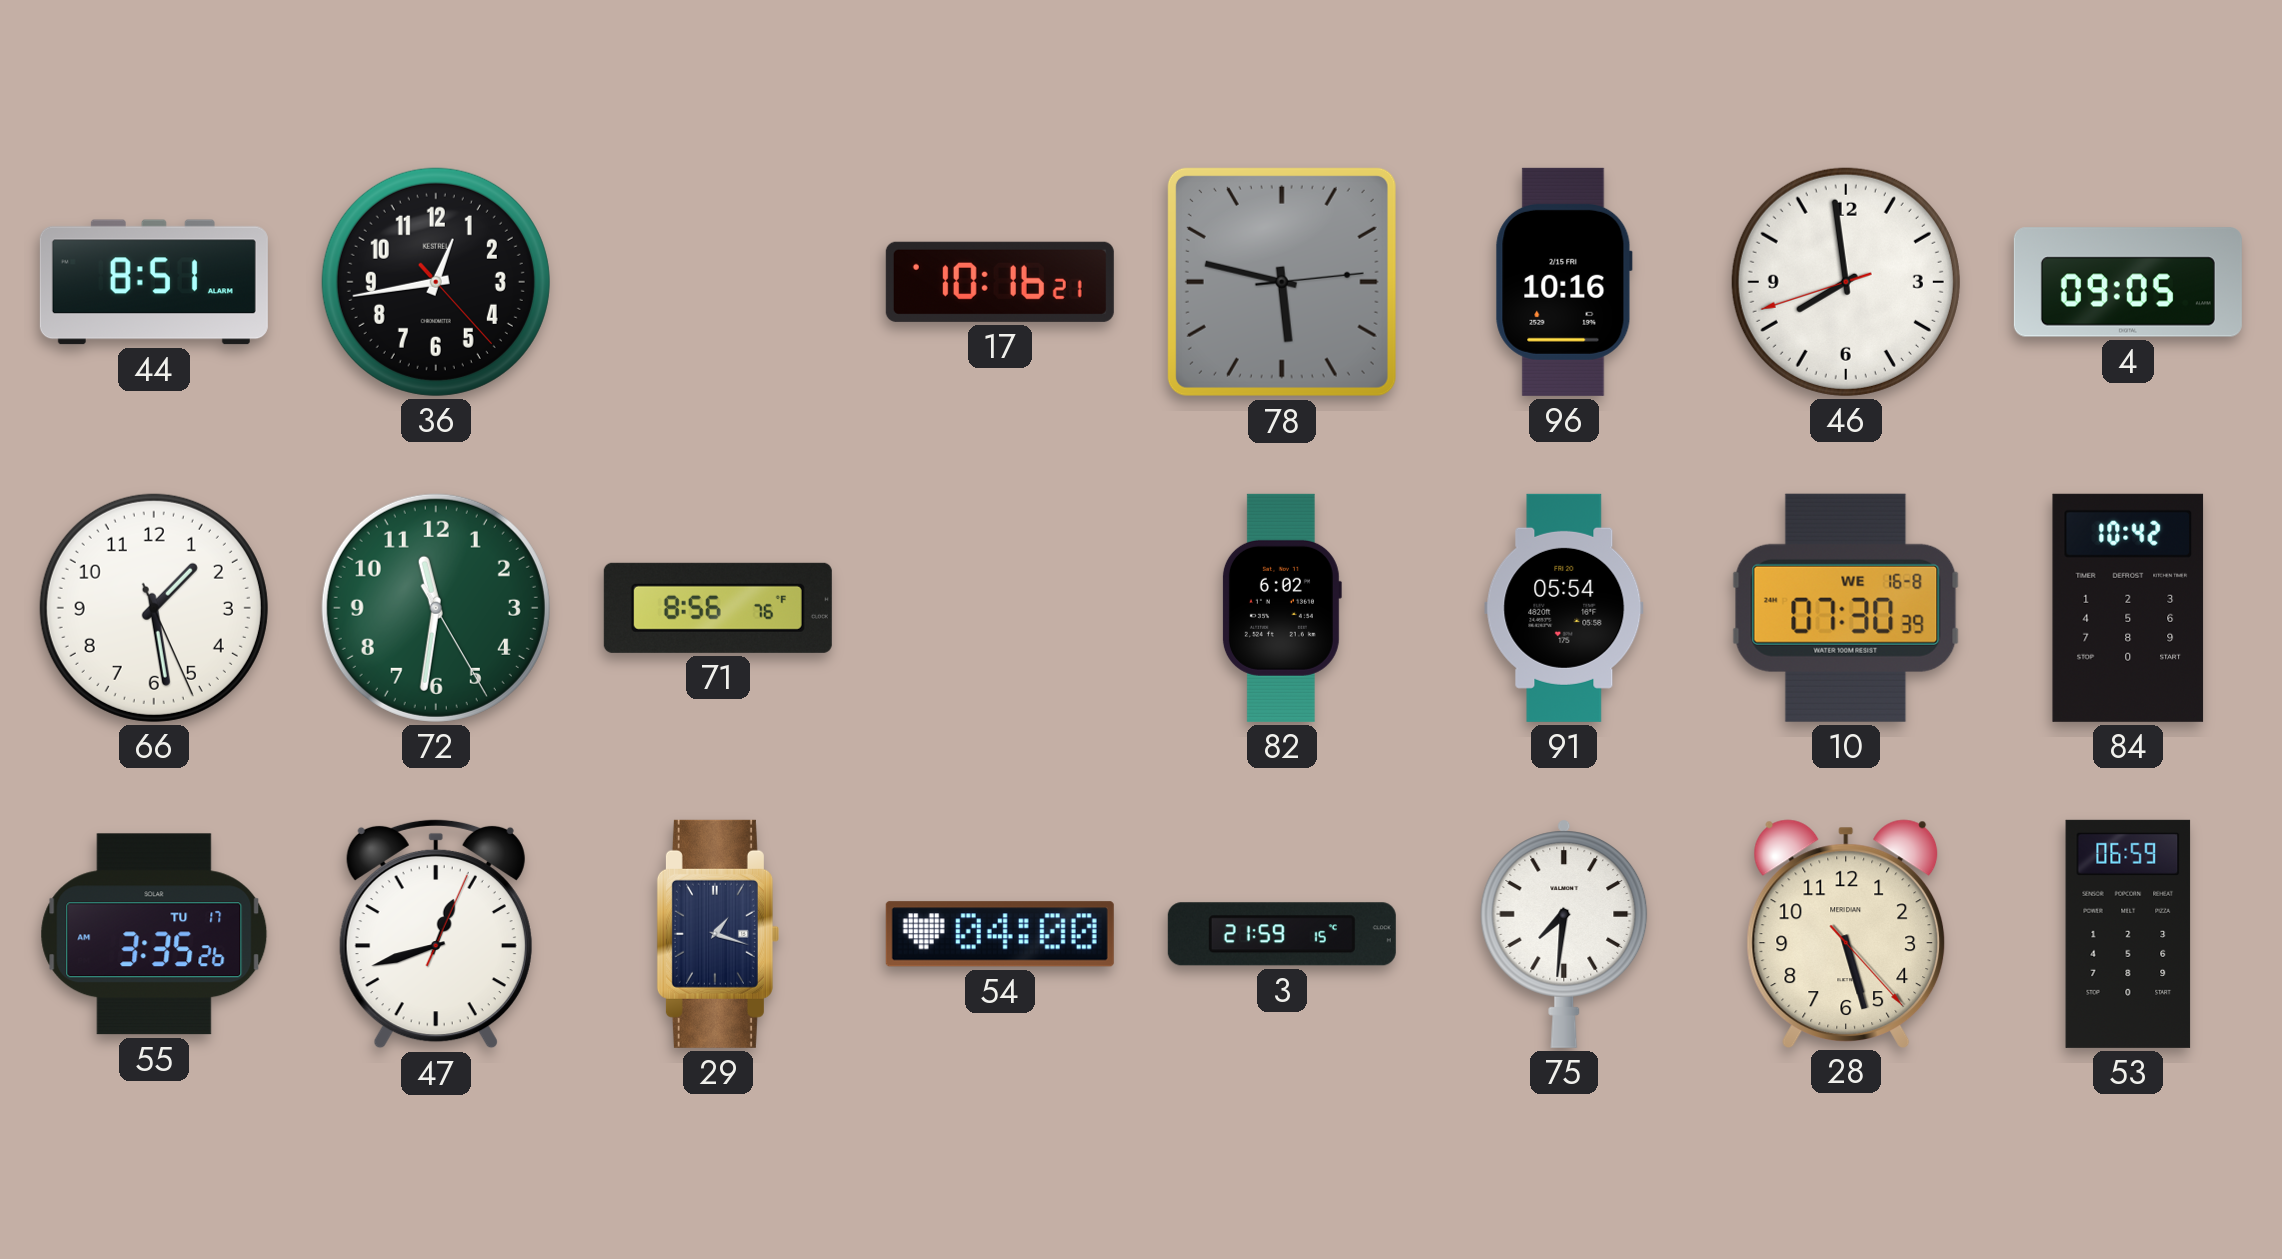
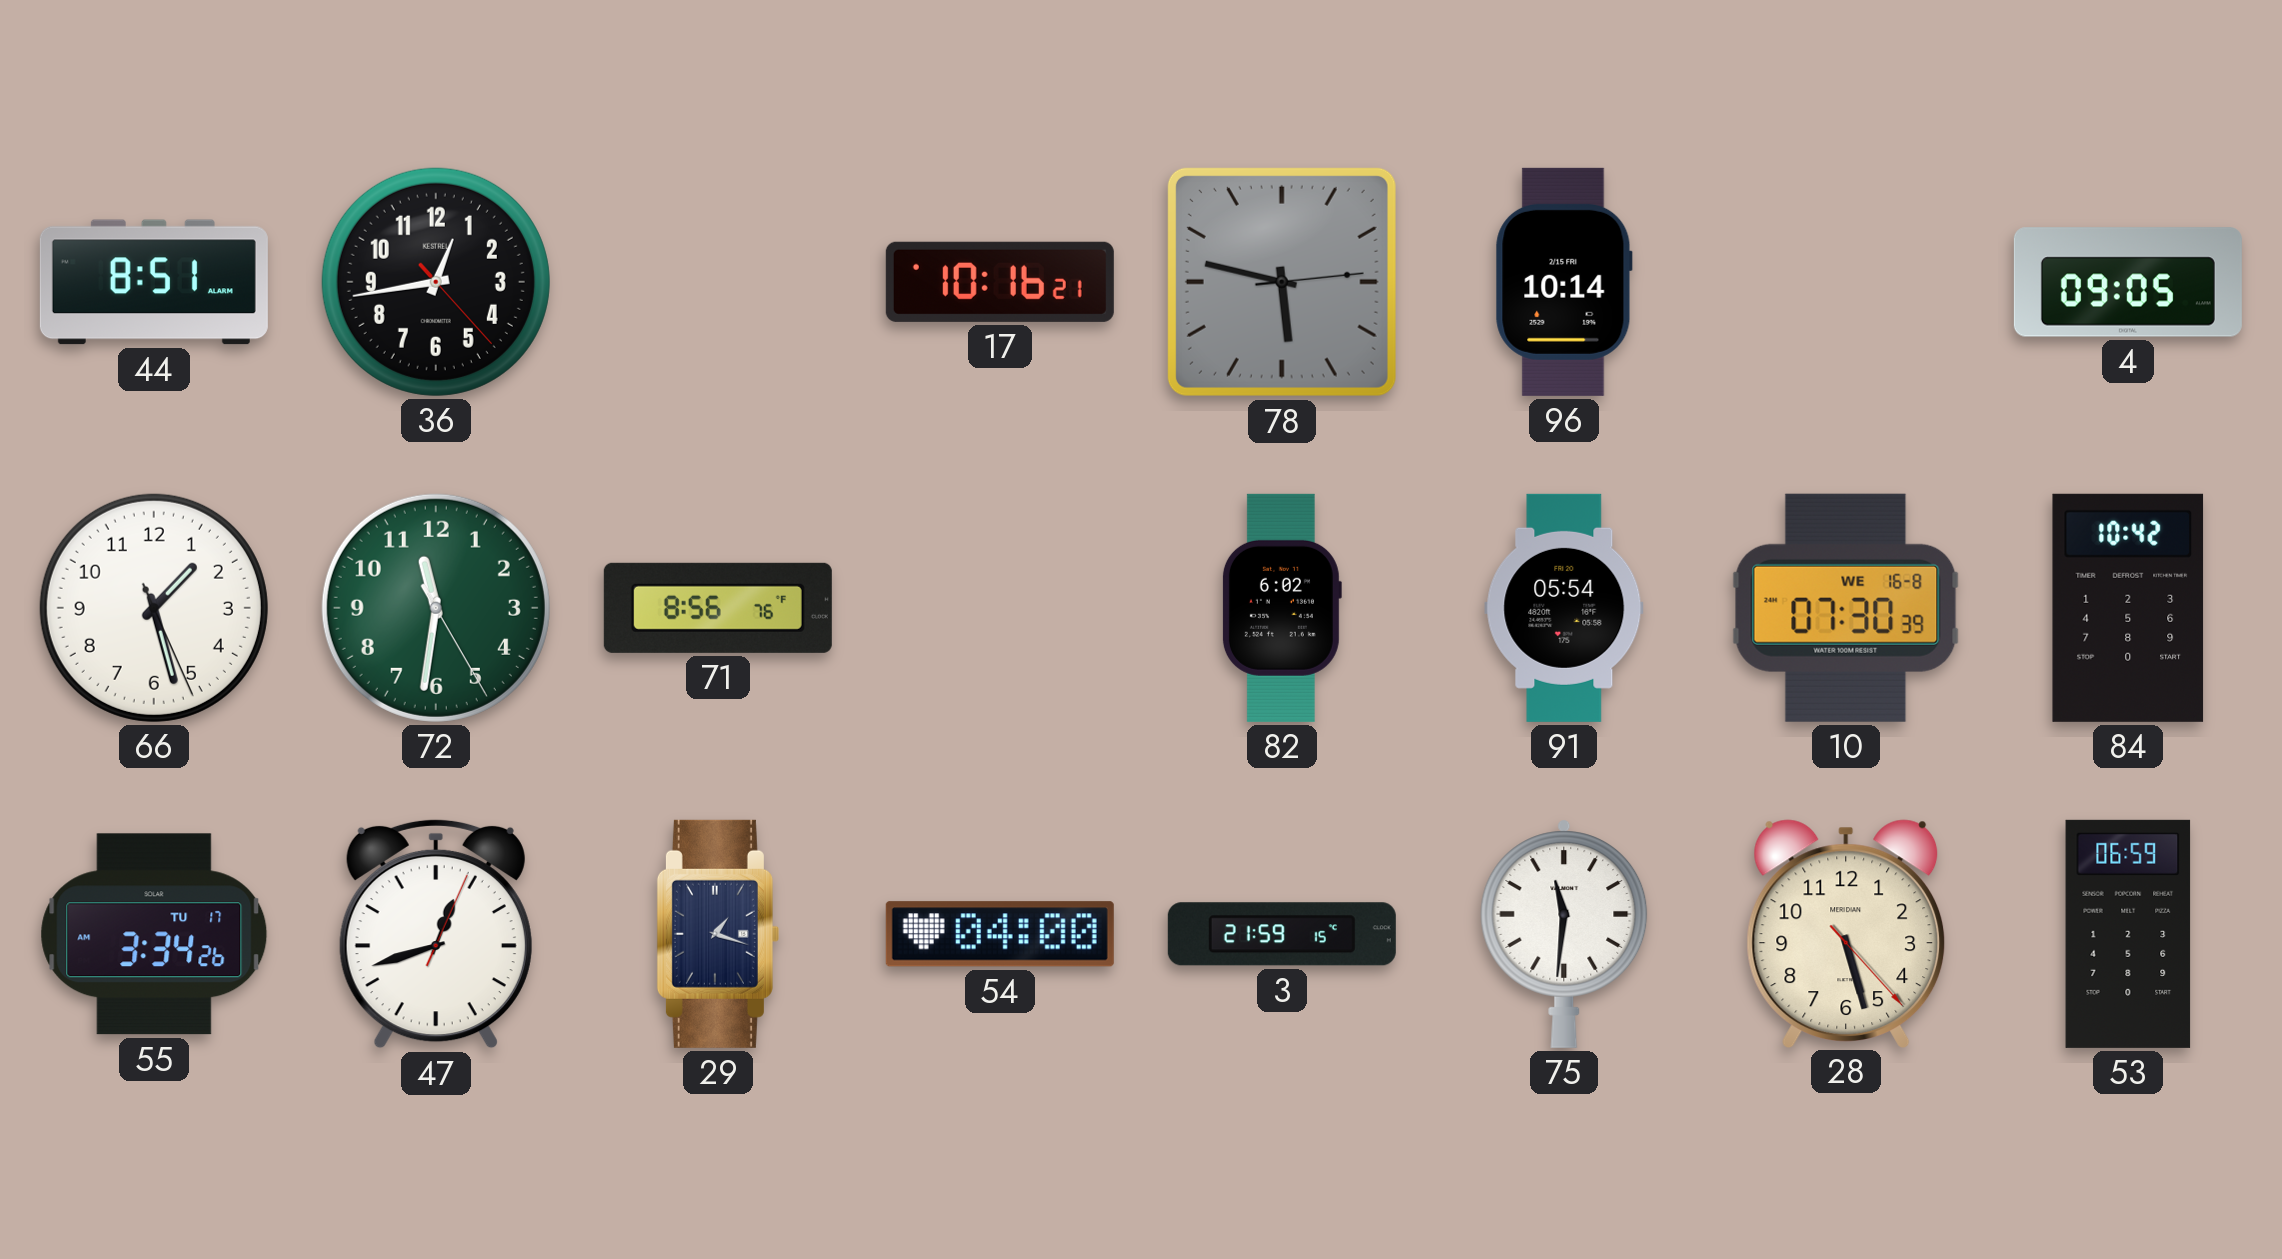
96: 10:16 -> 10:14
46: 7:58 -> none
66: 1:28 -> 1:27
55: 3:35 -> 3:34
75: 7:31 -> 11:31
